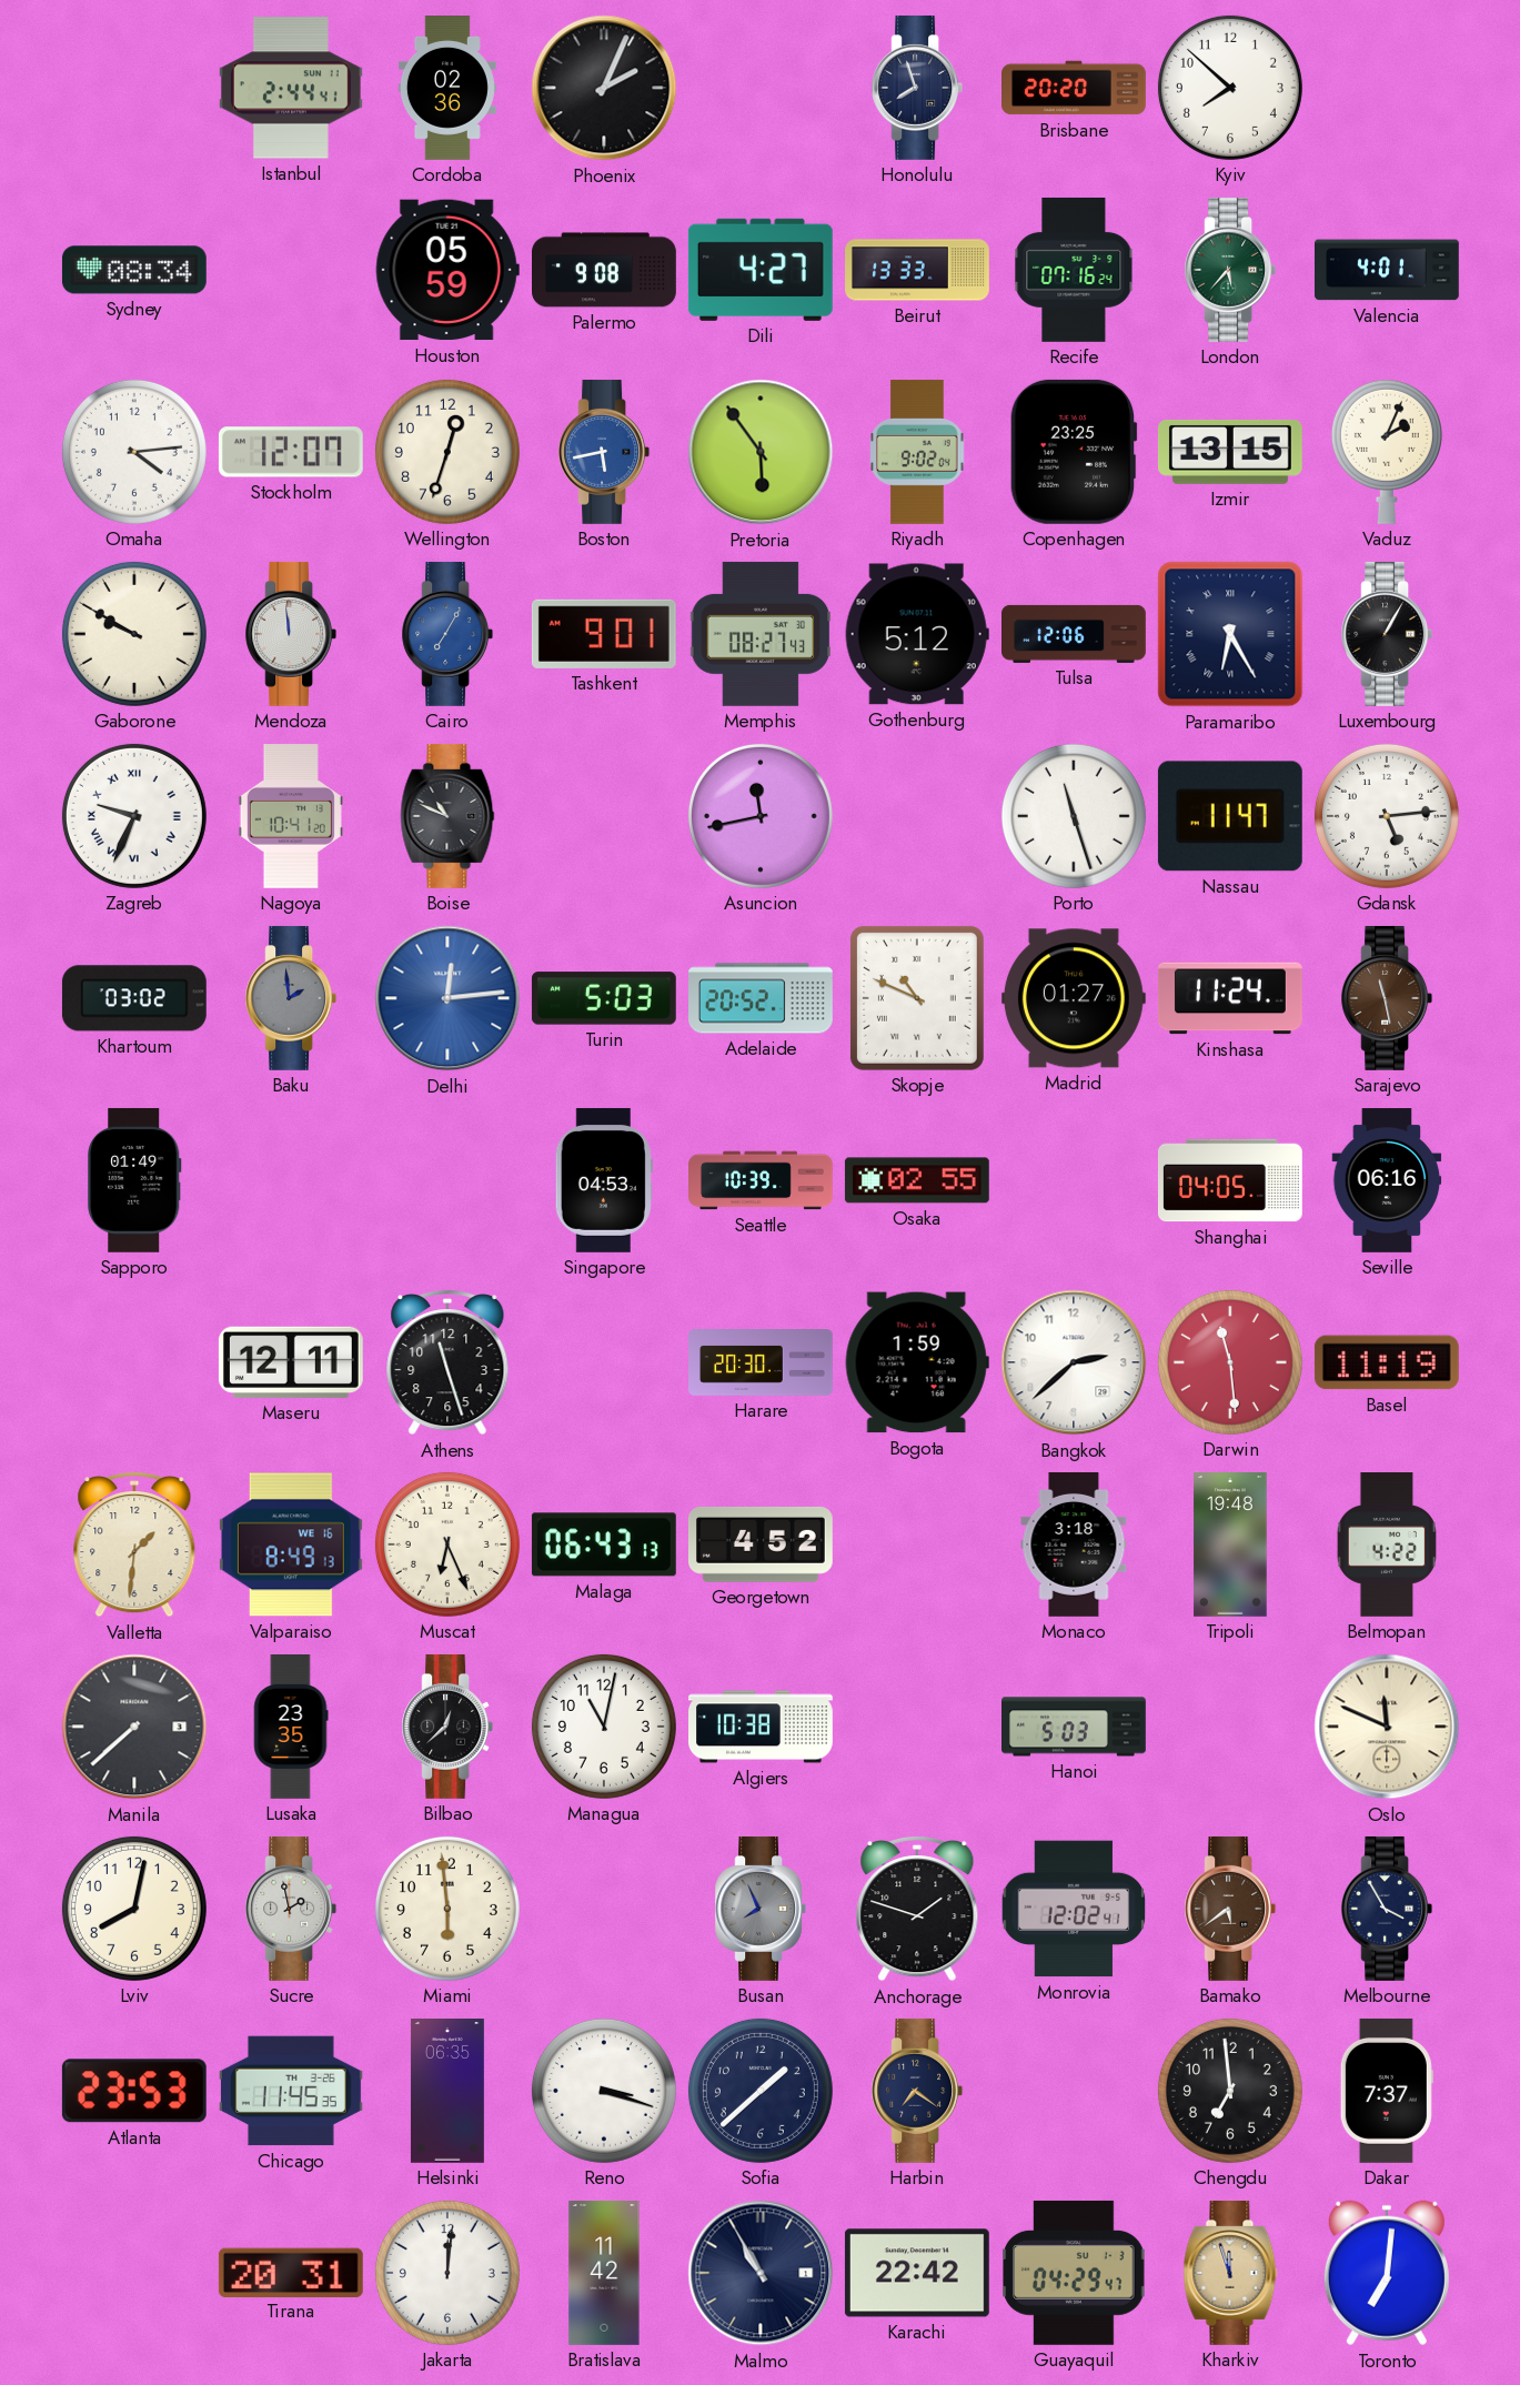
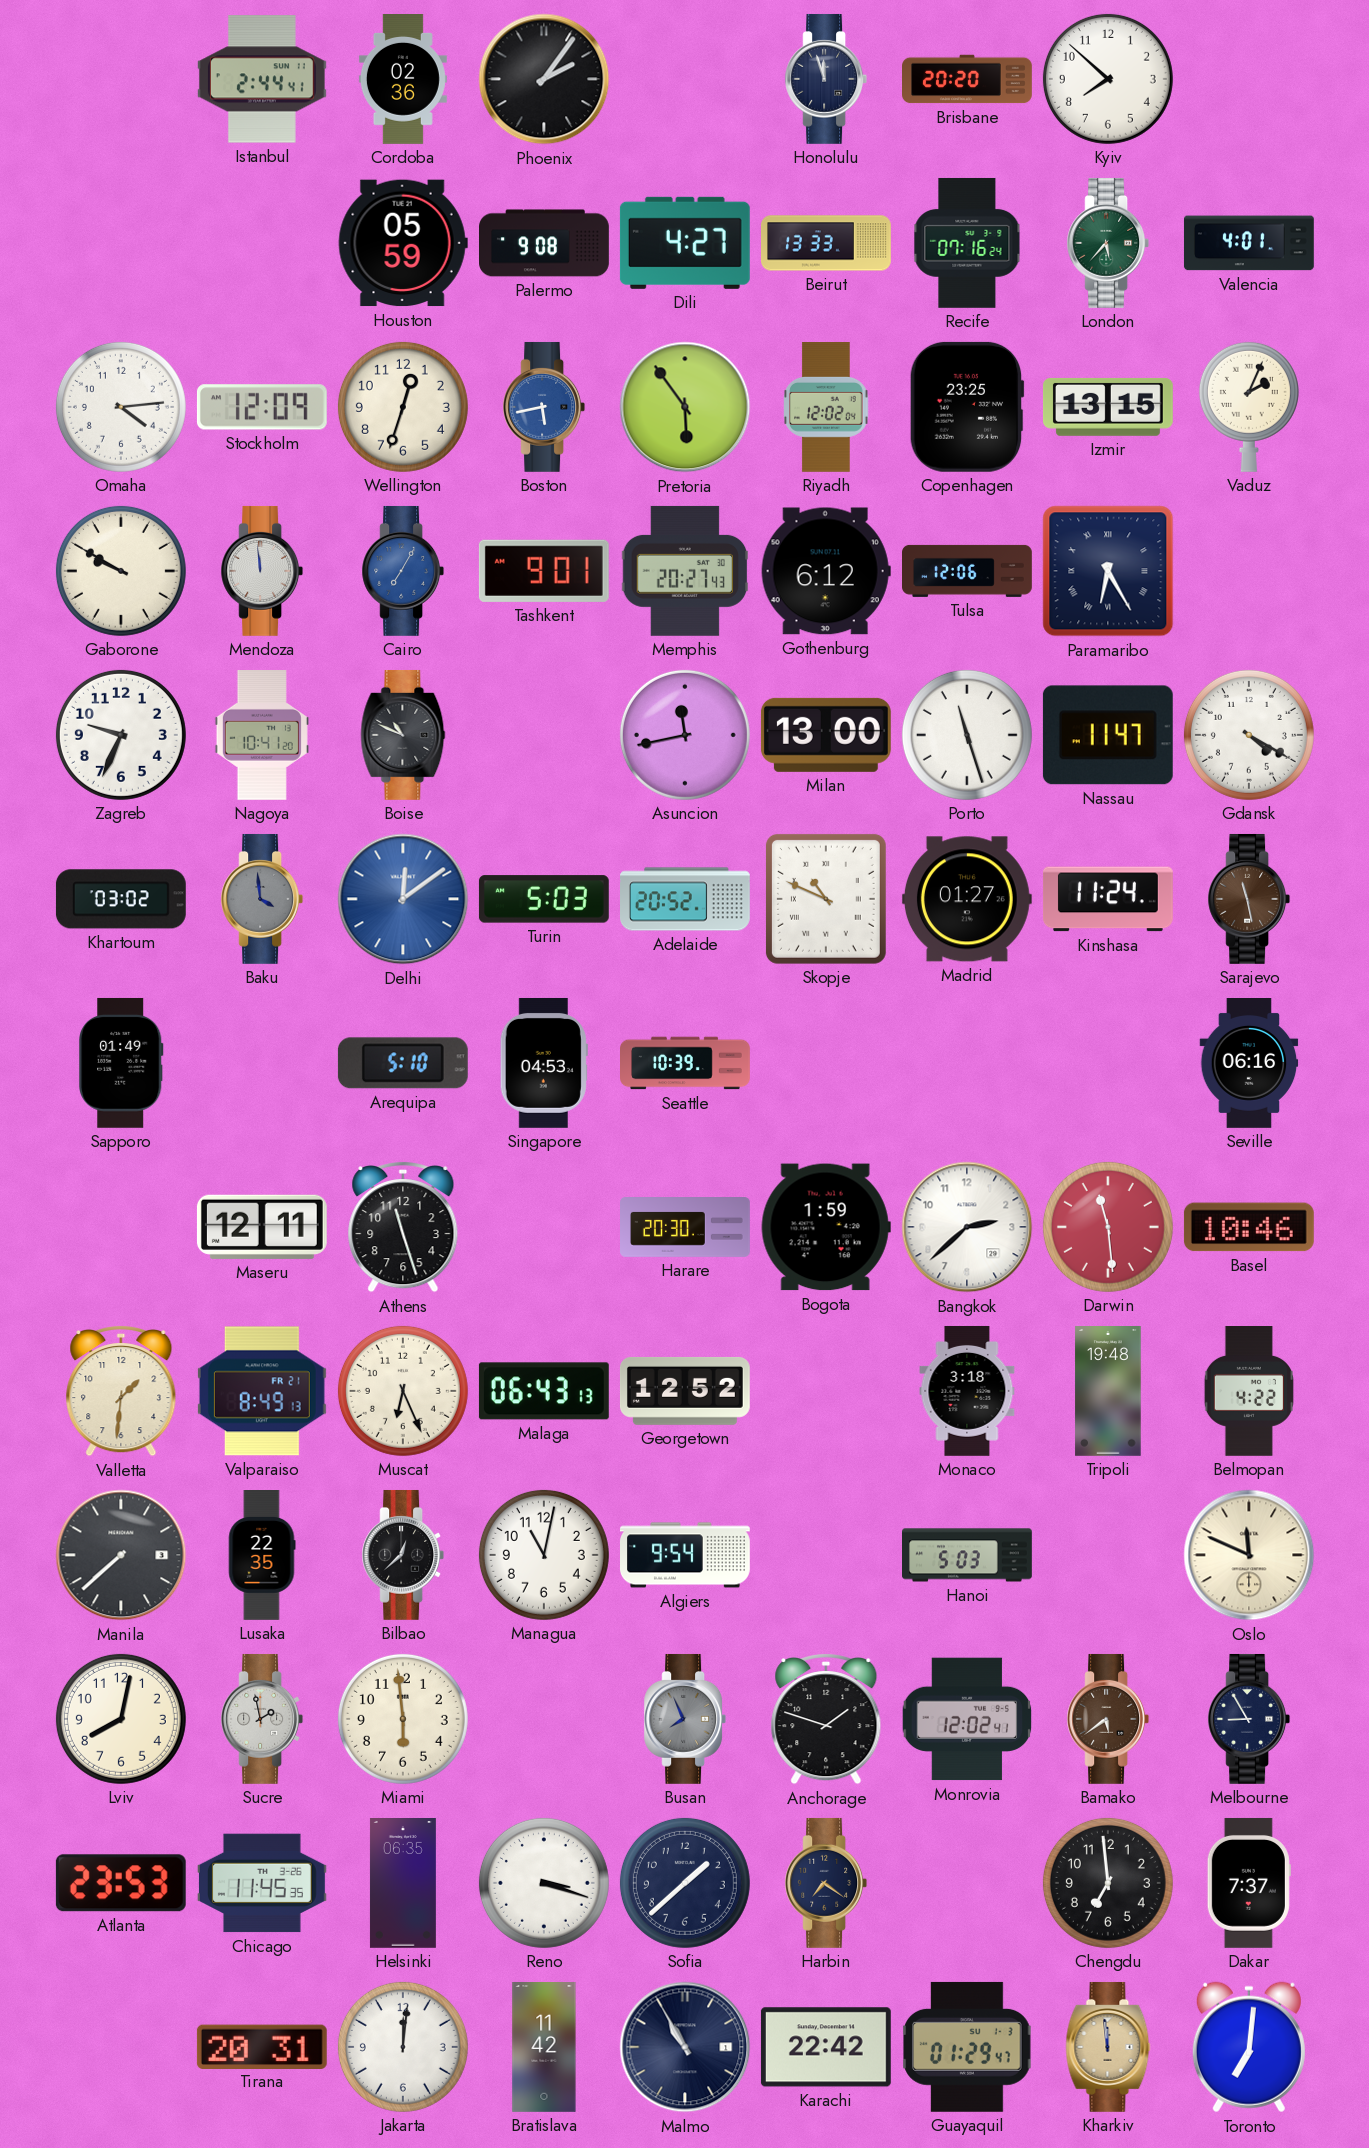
Phoenix: 2:04 -> 2:06
Honolulu: 7:57 -> 11:57
Sydney: 08:34 -> none
Stockholm: 12:07 -> 12:09
Riyadh: 9:02 -> 12:02
Memphis: 08:27 -> 20:27
Gothenburg: 5:12 -> 6:12
Luxembourg: 1:05 -> none
Zagreb numerals: Roman -> Arabic
Milan: none -> 13:00
Gdansk: 5:14 -> 4:20
Baku: 1:59 -> 3:59
Delhi: 12:14 -> 12:09
Arequipa: none -> 5:10
Osaka: 02:55 -> none
Shanghai: 04:05 -> none
Basel: 11:19 -> 10:46
Valparaiso date: WE 16 -> FR 21
Georgetown: 4:52 -> 12:52
Lusaka: 23:35 -> 22:35
Algiers: 10:38 -> 9:54
Melbourne: 3:55 -> 8:55
Guayaquil: 04:29 -> 01:29
Kharkiv: 11:57 -> 11:59
